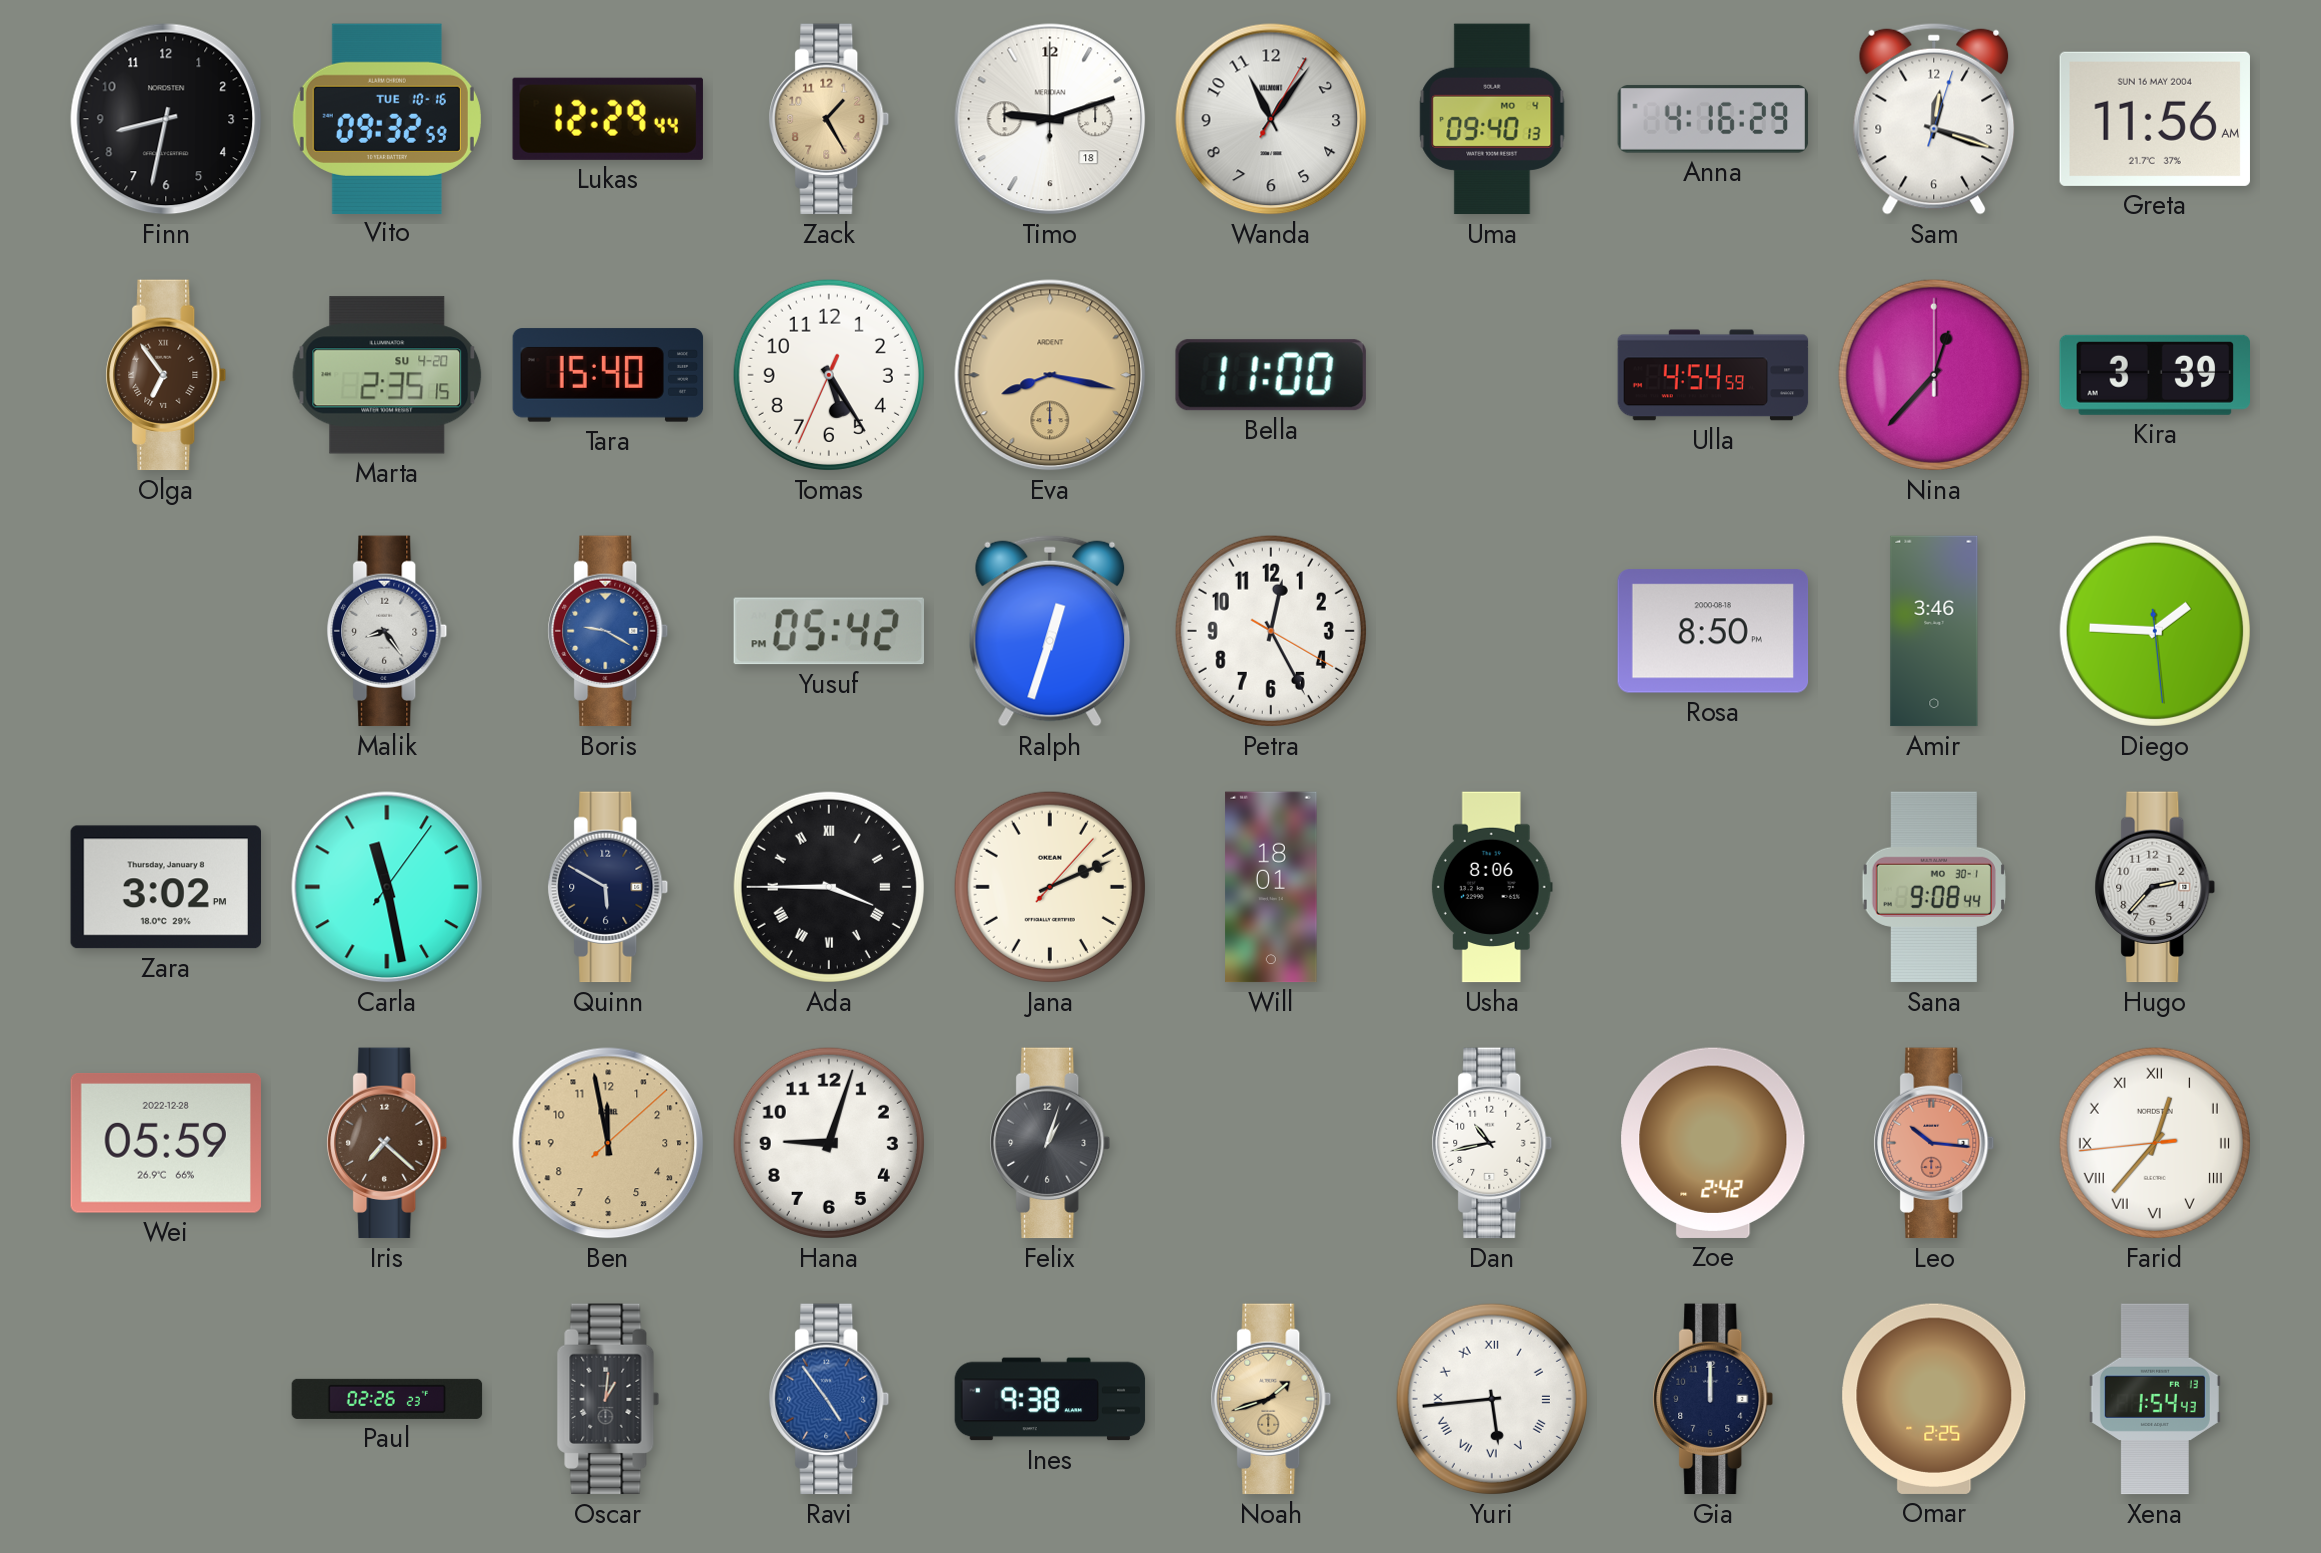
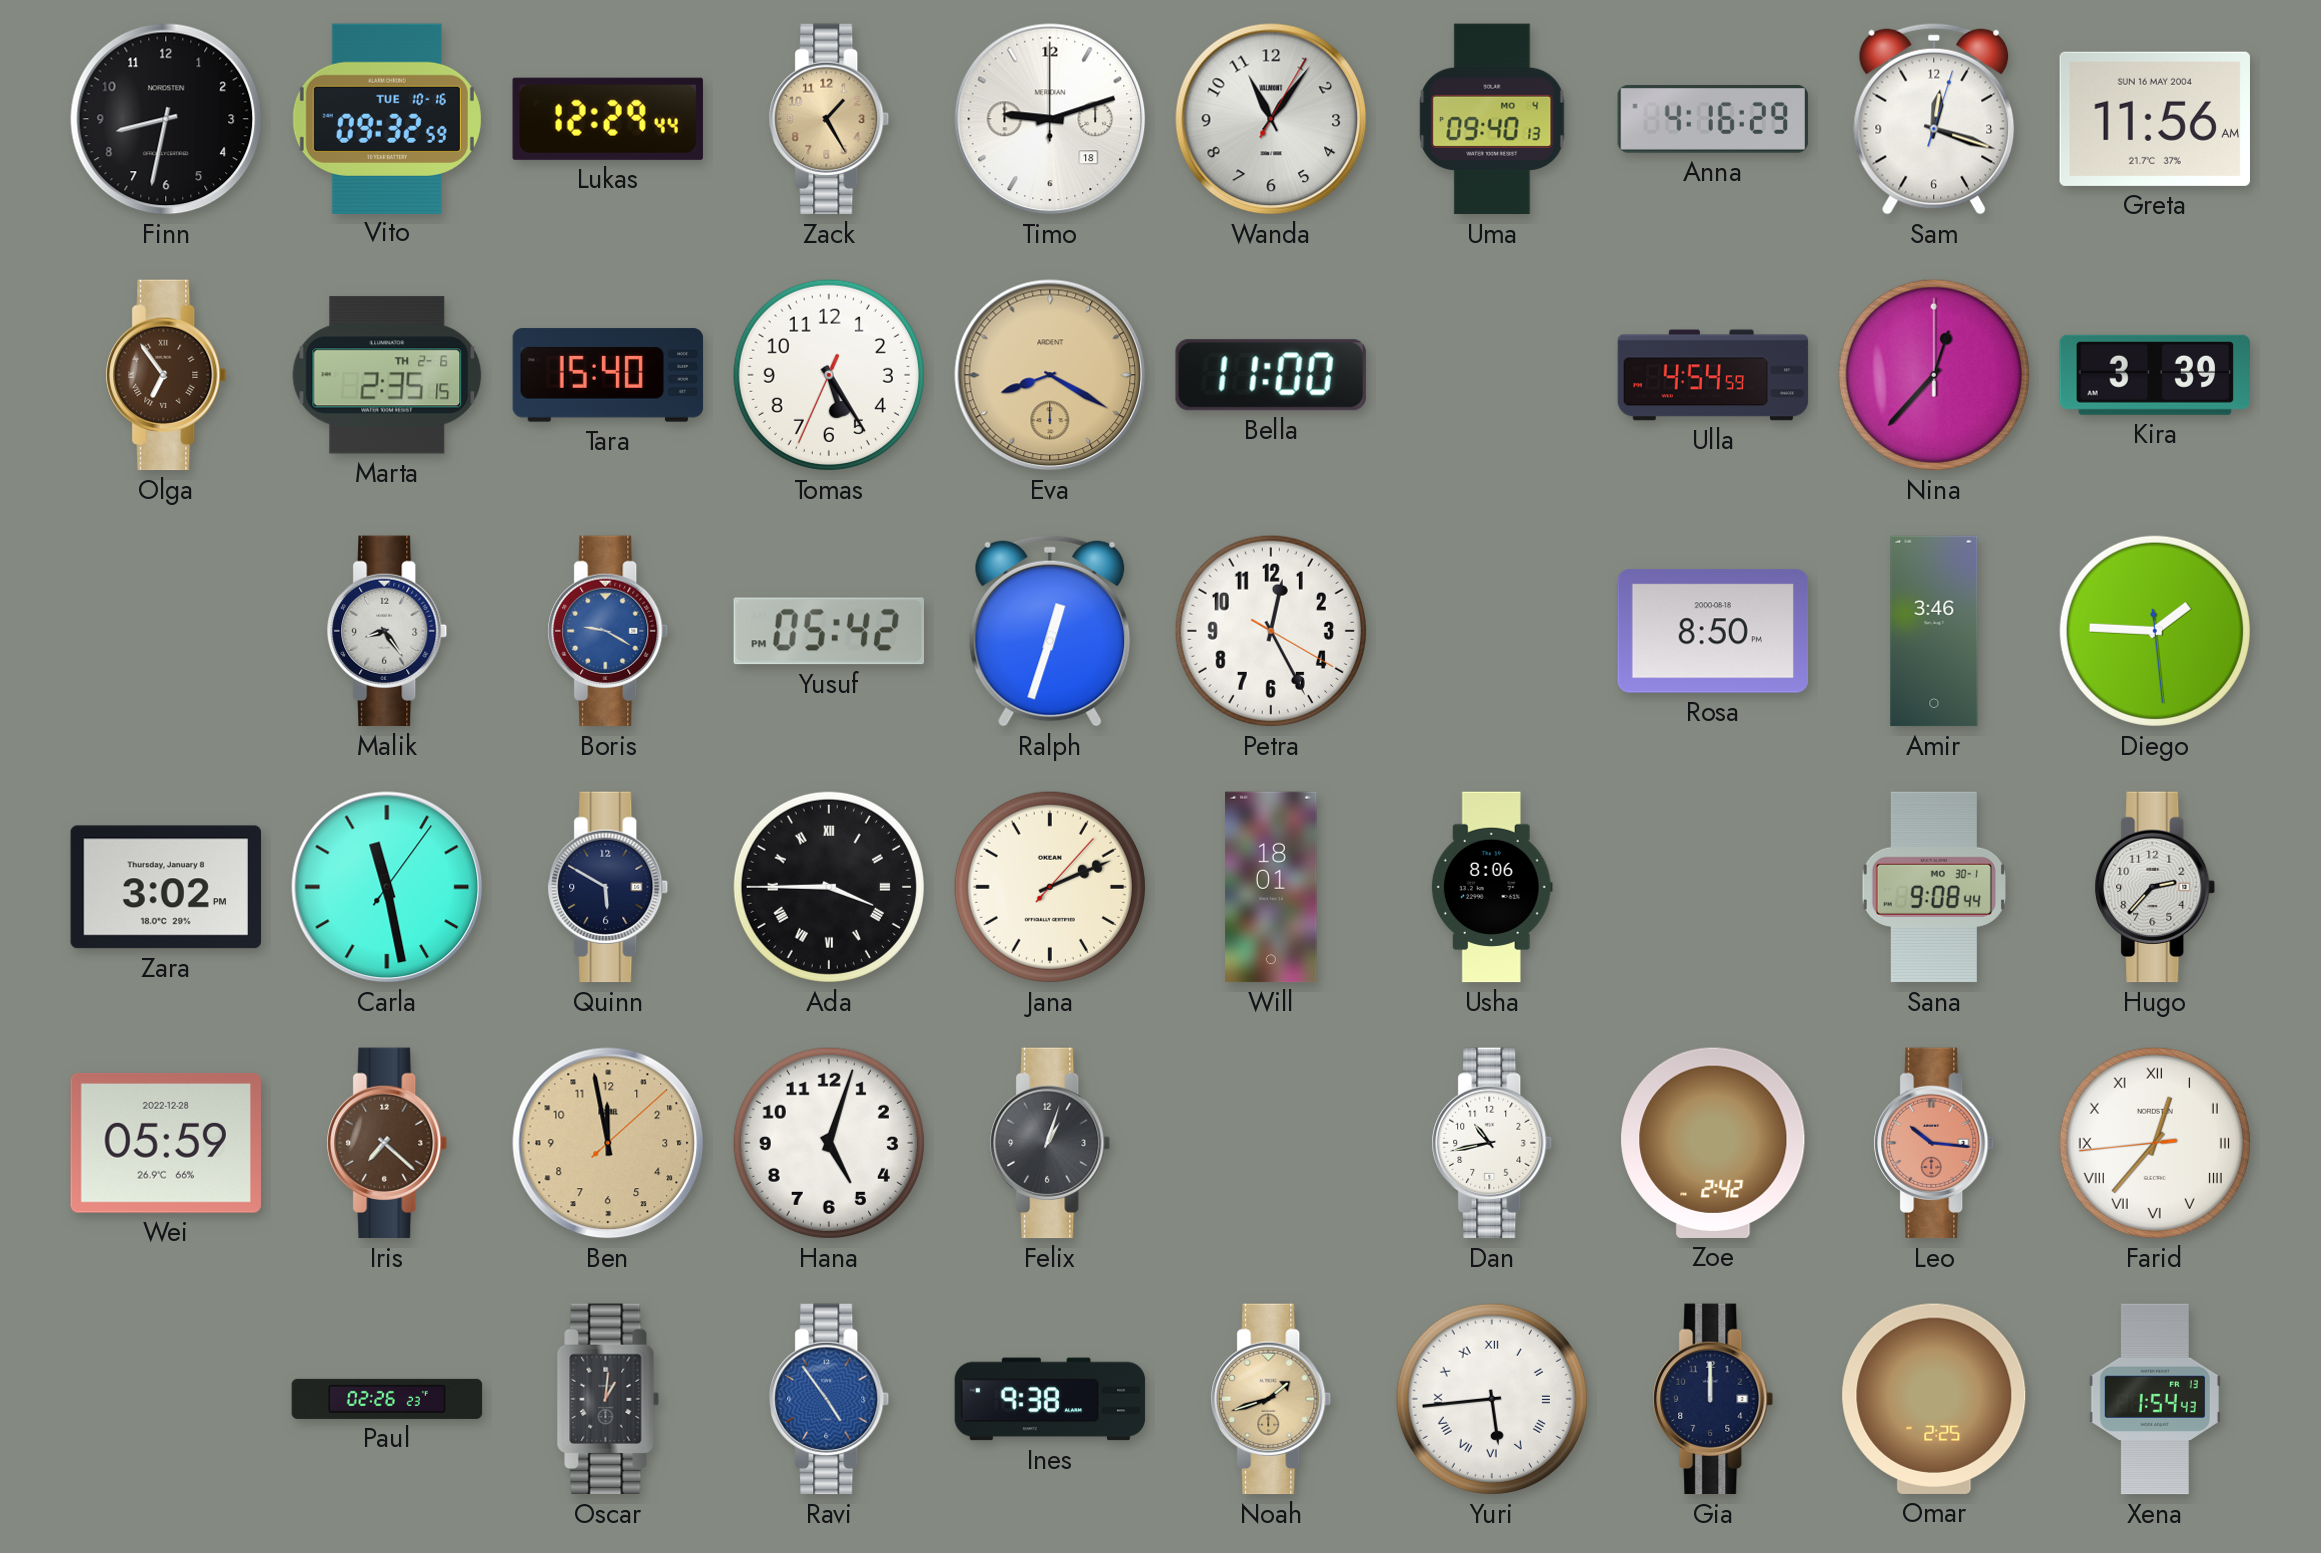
Marta date: SU 4-20 -> TH 2-6
Eva: 8:17 -> 8:20
Hana: 9:03 -> 5:03
